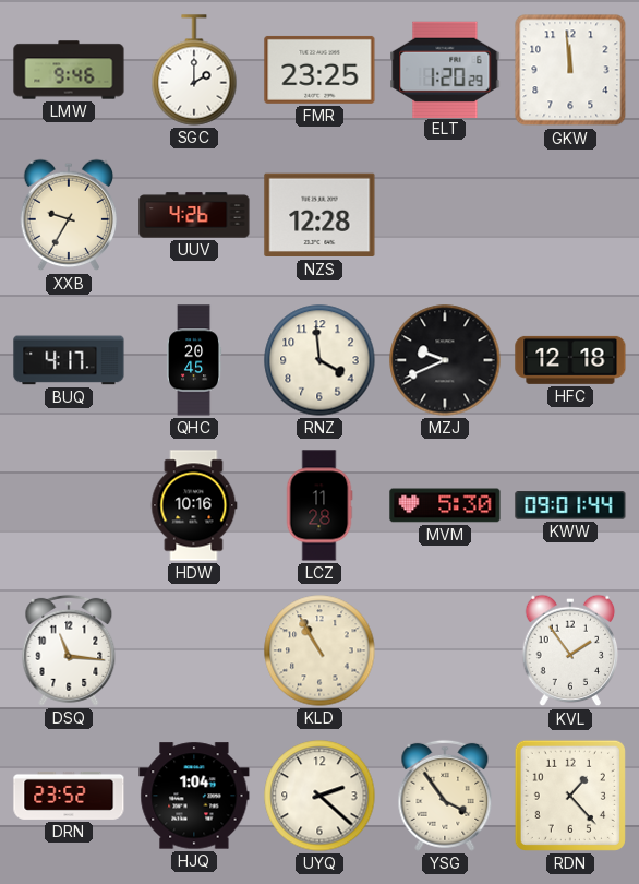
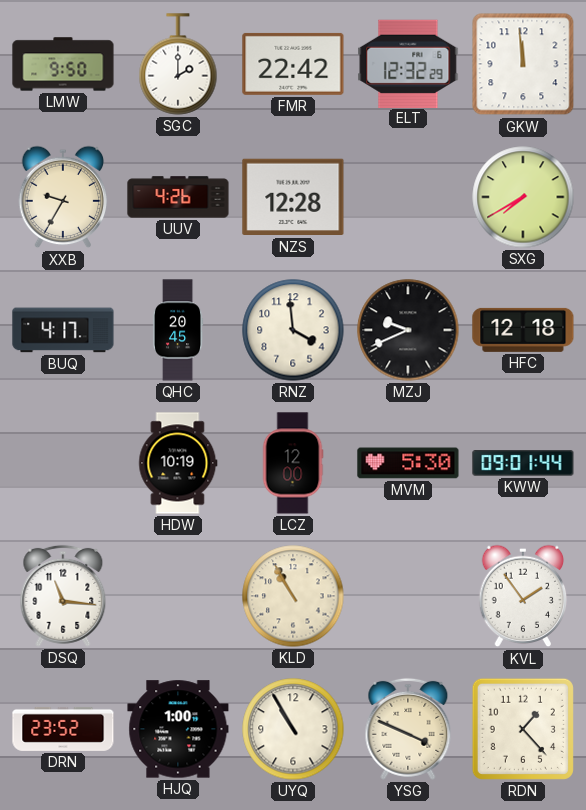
LMW: 9:46 -> 9:50
FMR: 23:25 -> 22:42
ELT: 1:20 -> 12:32
SXG: none -> 7:40
HDW: 10:16 -> 10:19
LCZ: 11:28 -> 12:00
HJQ: 1:04 -> 1:00
UYQ: 2:22 -> 10:55
YSG: 3:54 -> 3:49
